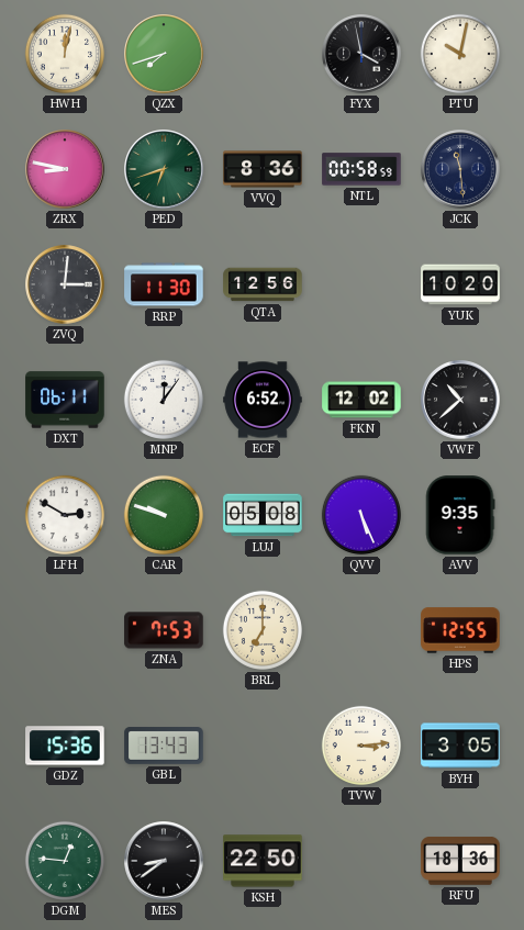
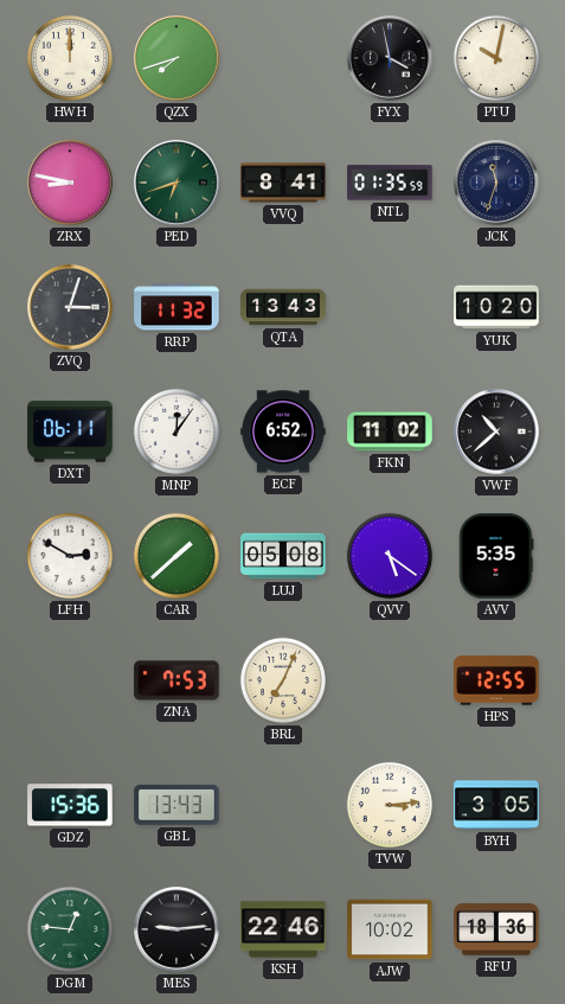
HWH: 12:02 -> 12:00
VVQ: 8:36 -> 8:41
NTL: 00:58 -> 01:35
JCK: 11:29 -> 11:33
ZVQ: 3:01 -> 3:03
RRP: 11:30 -> 11:32
QTA: 12:56 -> 13:43
FKN: 12:02 -> 11:02
CAR: 9:48 -> 1:38
QVV: 5:26 -> 5:21
AVV: 9:35 -> 5:35
BRL: 7:00 -> 7:04
MES: 8:39 -> 9:14
KSH: 22:50 -> 22:46
AJW: none -> 10:02
